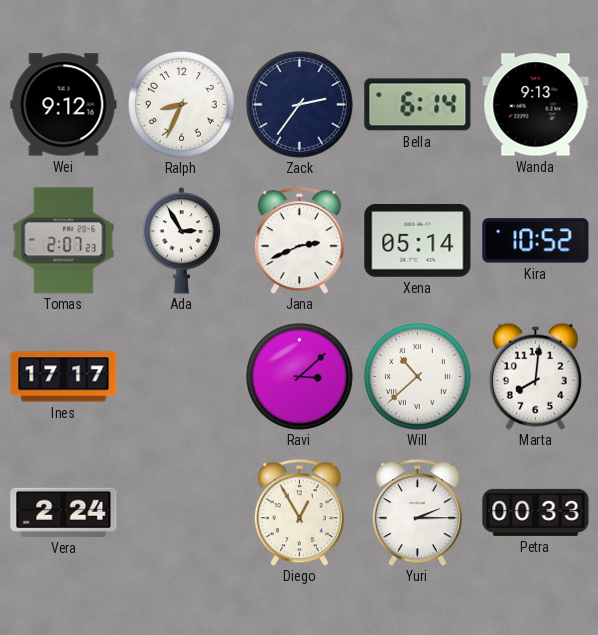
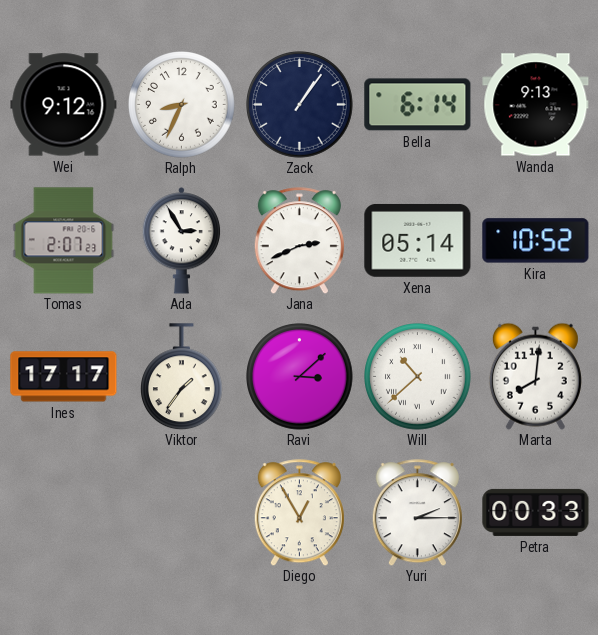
Zack: 2:36 -> 1:06
Viktor: none -> 1:36
Vera: 2:24 -> none
